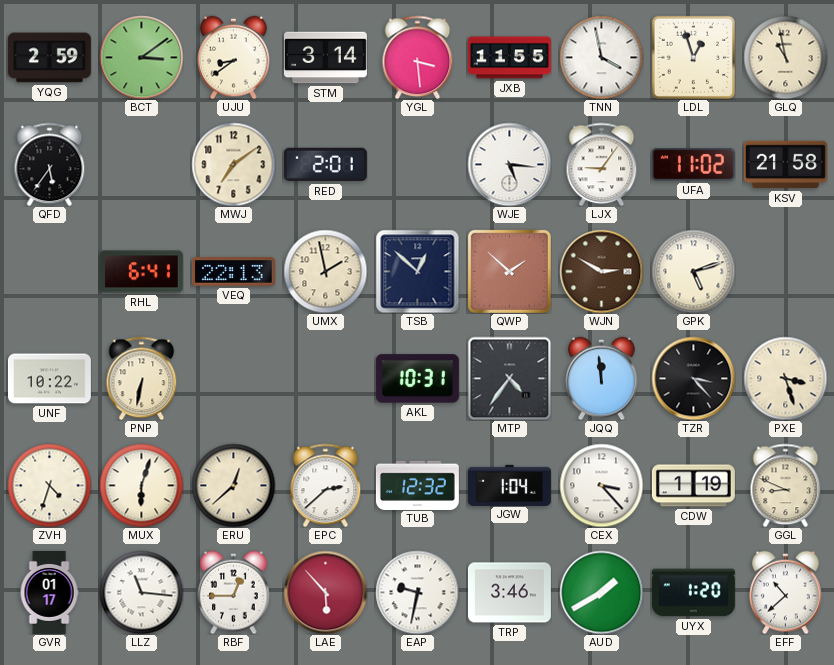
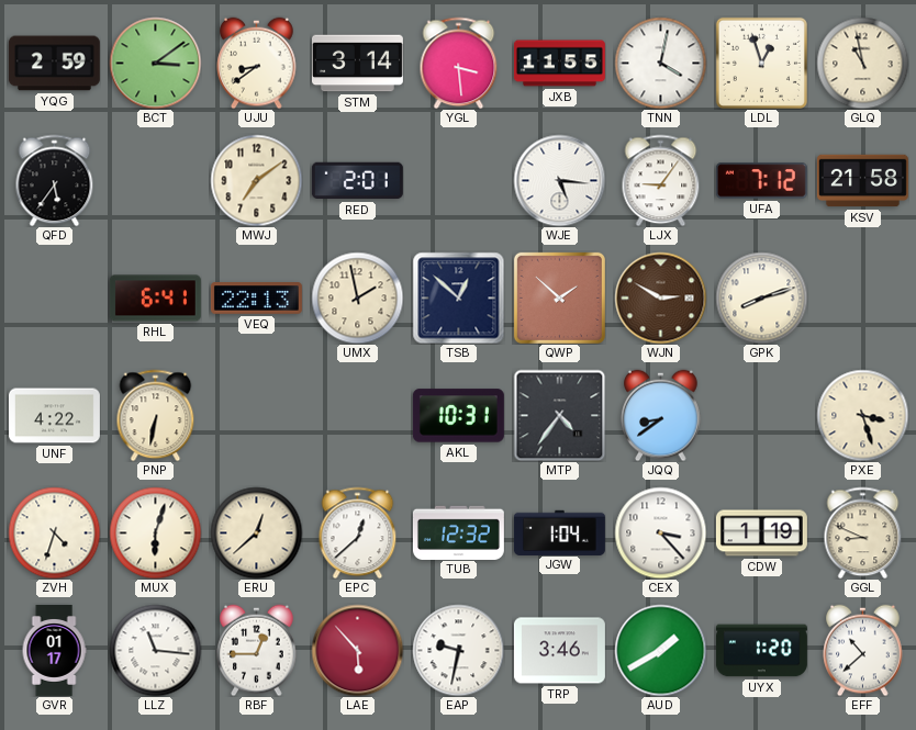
TNN: 3:58 -> 4:02
UFA: 11:02 -> 7:12
GPK: 5:12 -> 8:12
UNF: 10:22 -> 4:22
JQQ: 11:59 -> 8:39
TZR: 3:23 -> none
EPC: 2:38 -> 12:38
